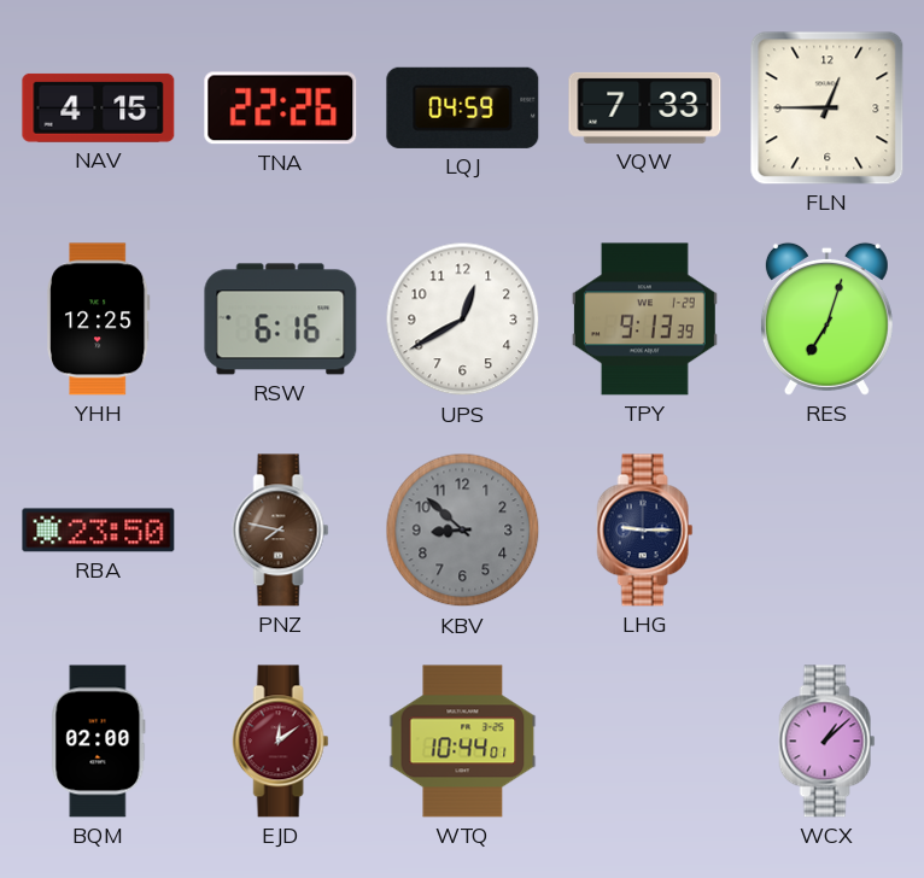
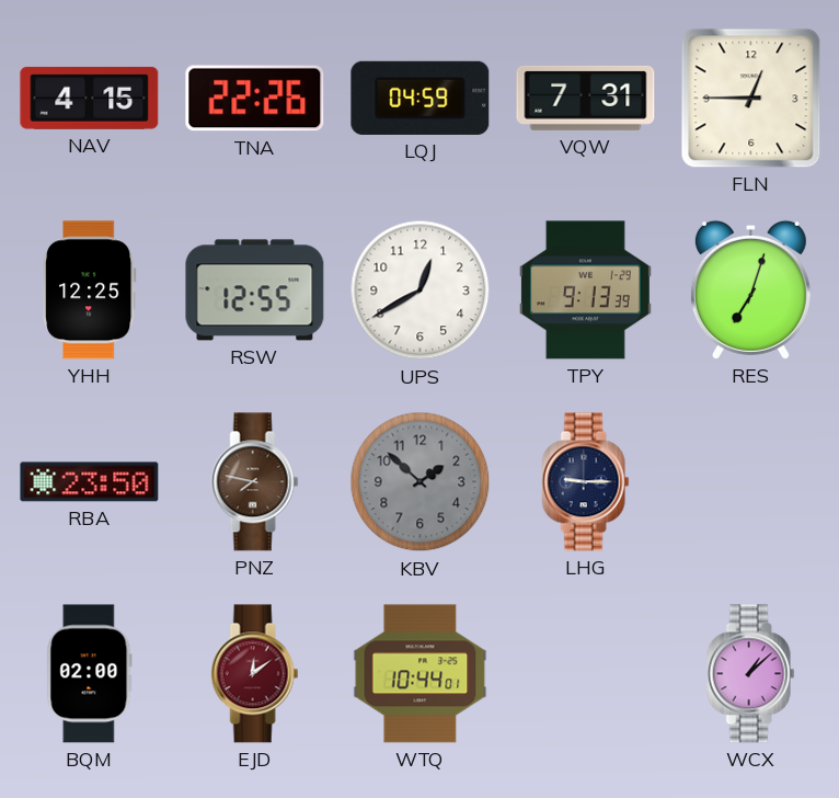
VQW: 7:33 -> 7:31
RSW: 6:16 -> 12:55
KBV: 8:52 -> 1:52
